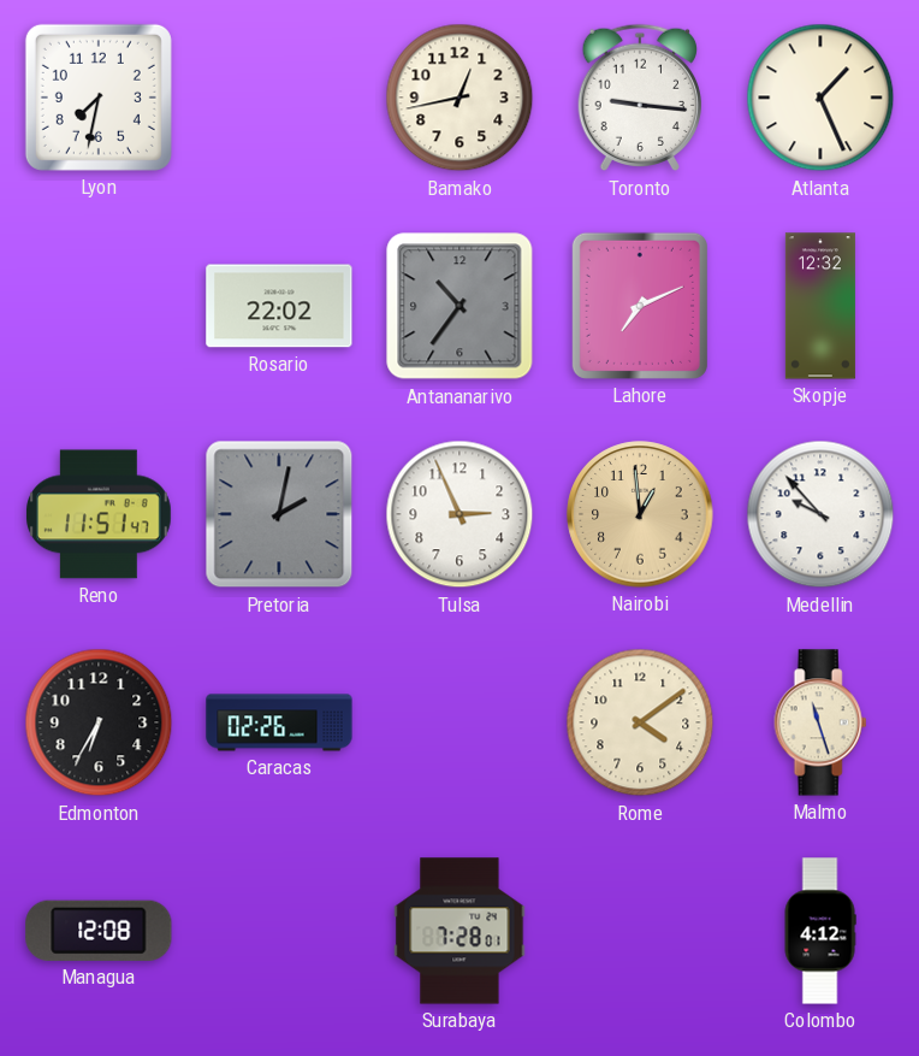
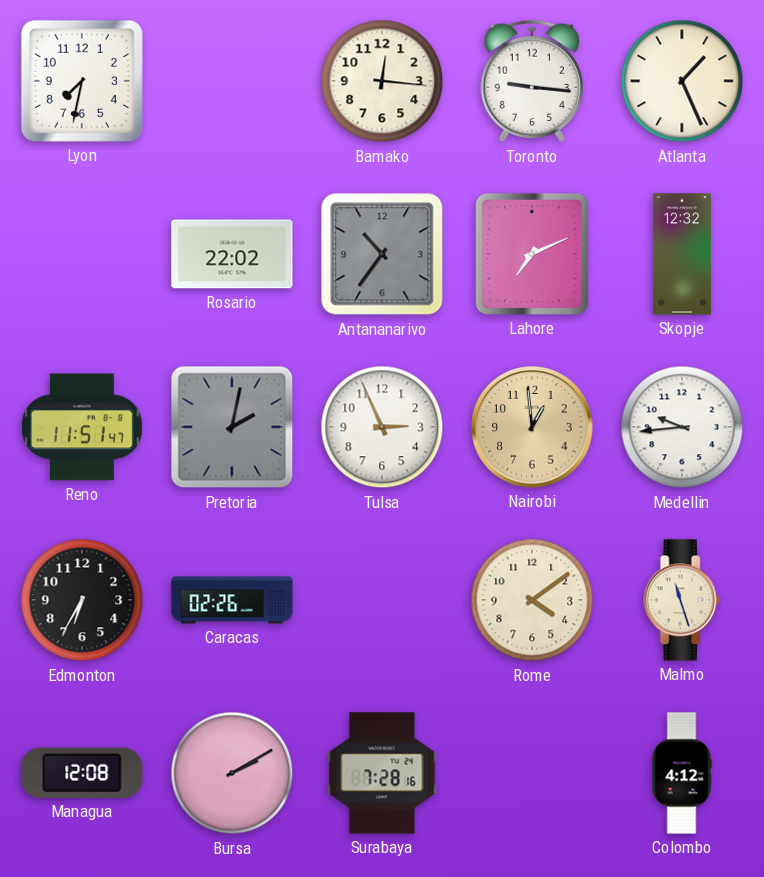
Bamako: 12:43 -> 12:16
Medellin: 9:53 -> 9:44
Bursa: none -> 2:10
Surabaya: 7:28:01 -> 7:28:16
